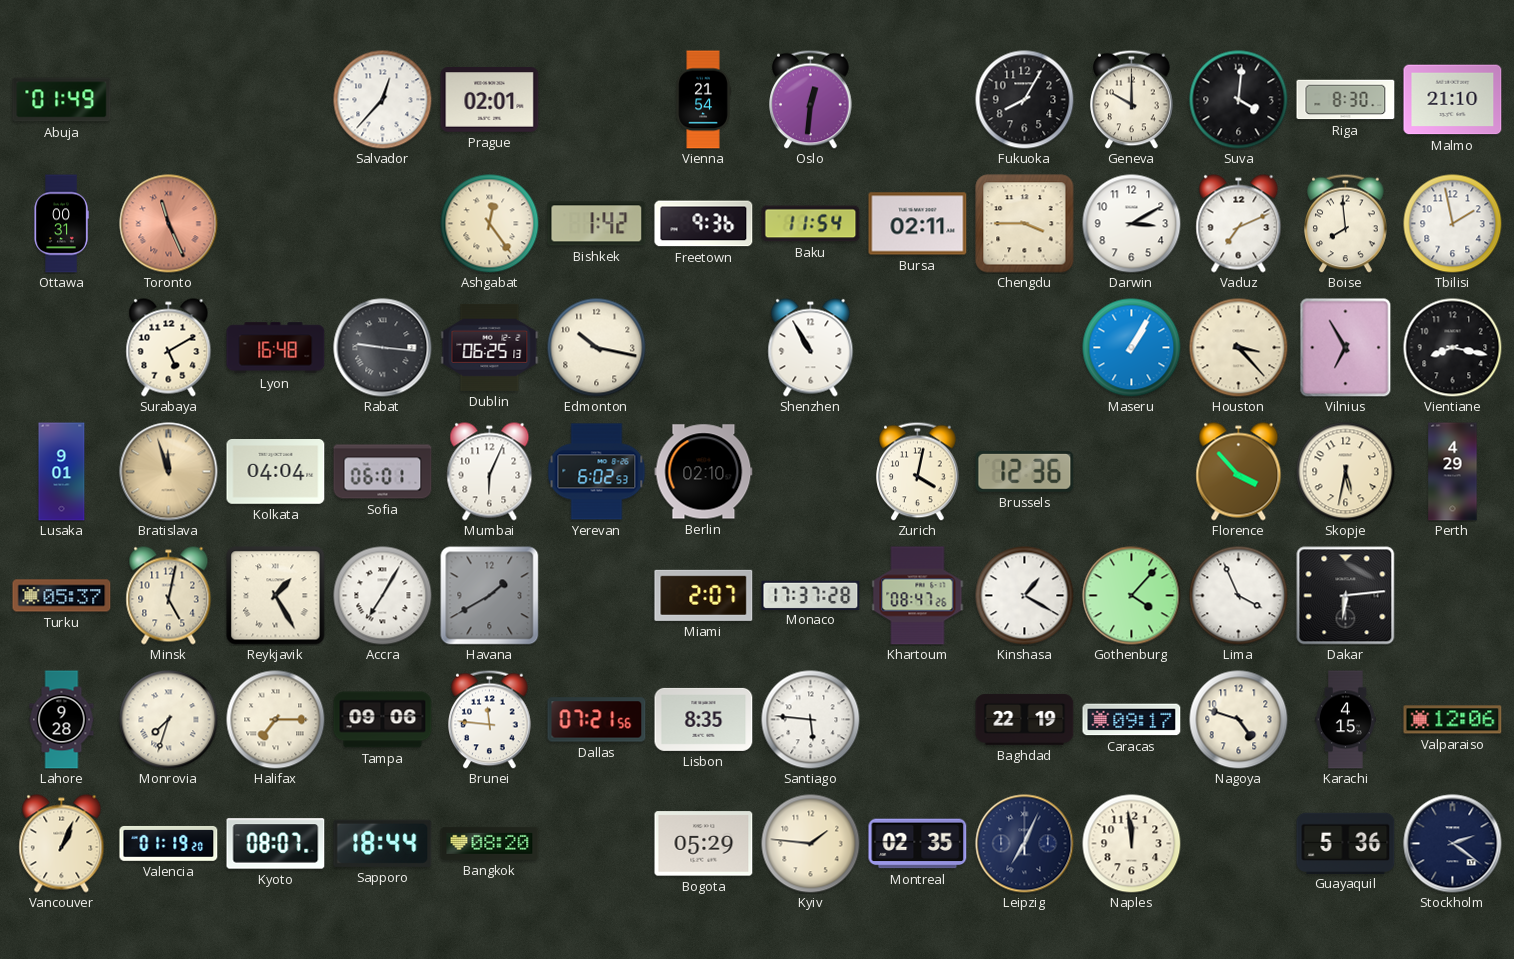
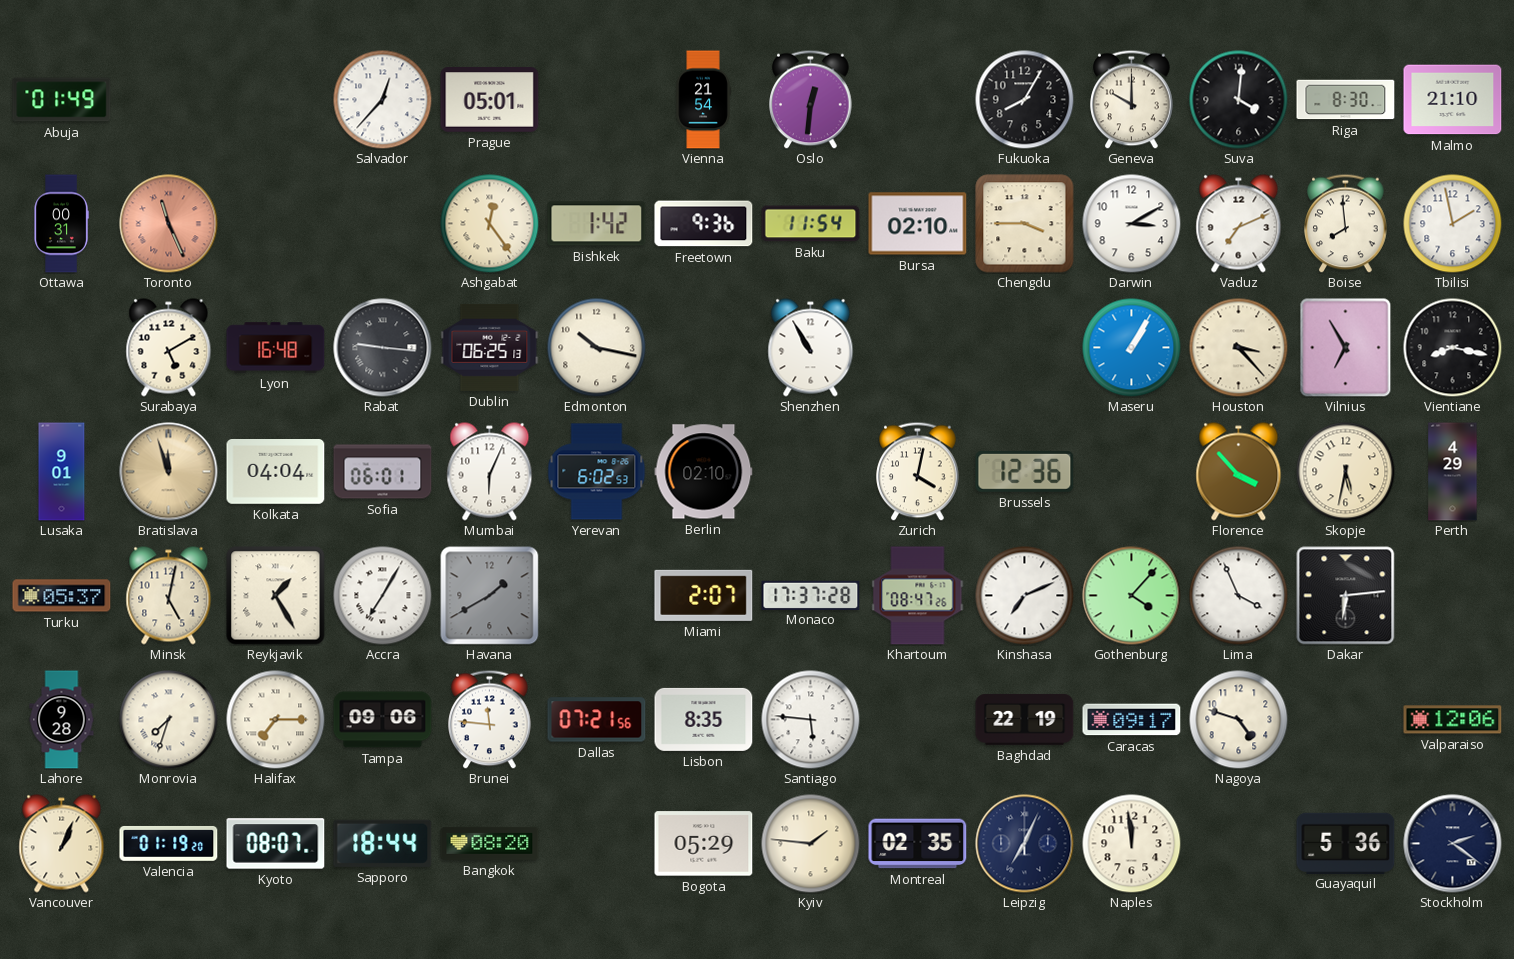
Prague: 02:01 -> 05:01
Bursa: 02:11 -> 02:10
Kinshasa: 1:20 -> 7:11
Karachi: 4:15 -> none
